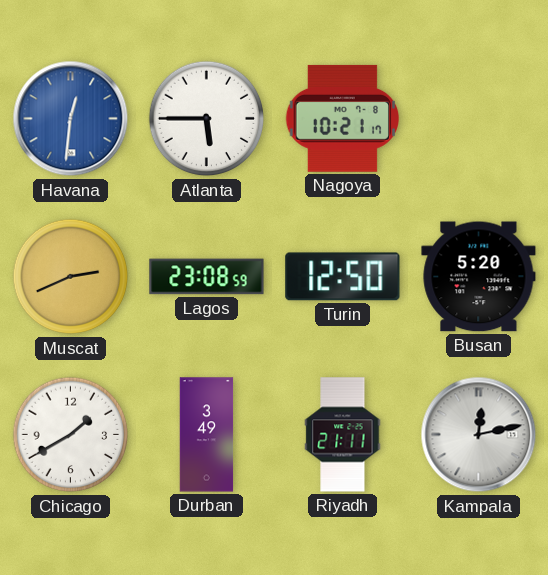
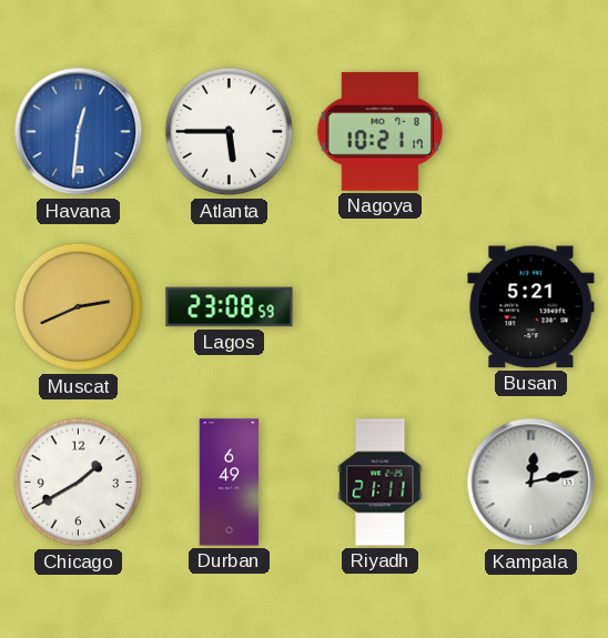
Turin: 12:50 -> none
Busan: 5:20 -> 5:21
Durban: 3:49 -> 6:49
